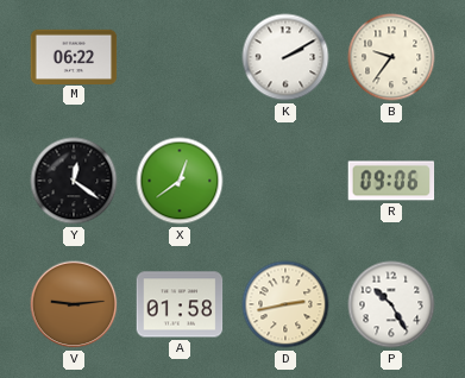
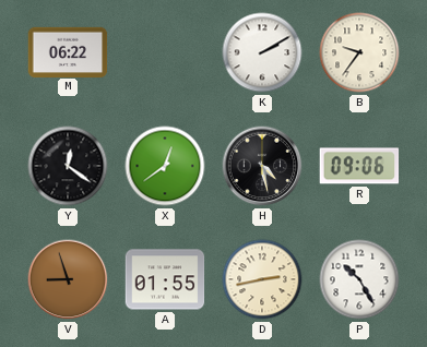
H: none -> 4:28
V: 9:14 -> 8:57
A: 01:58 -> 01:55
